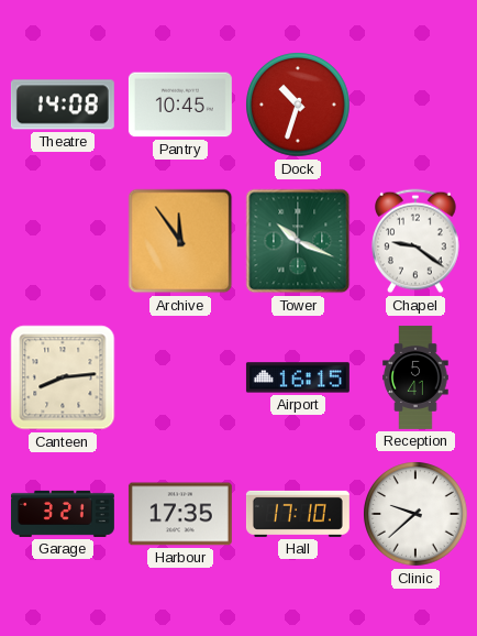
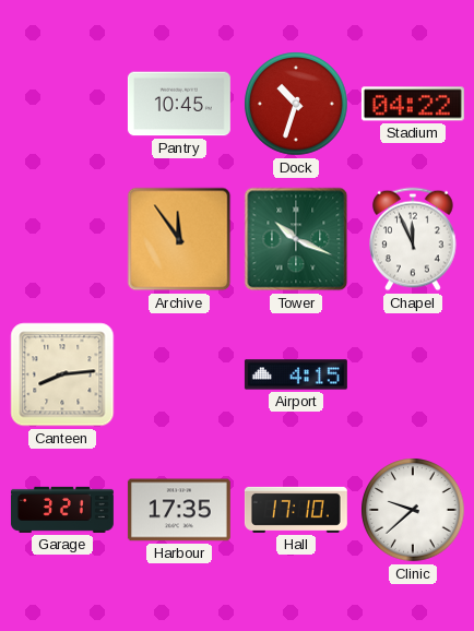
Theatre: 14:08 -> none
Stadium: none -> 04:22
Chapel: 9:21 -> 11:56
Airport: 16:15 -> 4:15
Reception: 5:41 -> none
